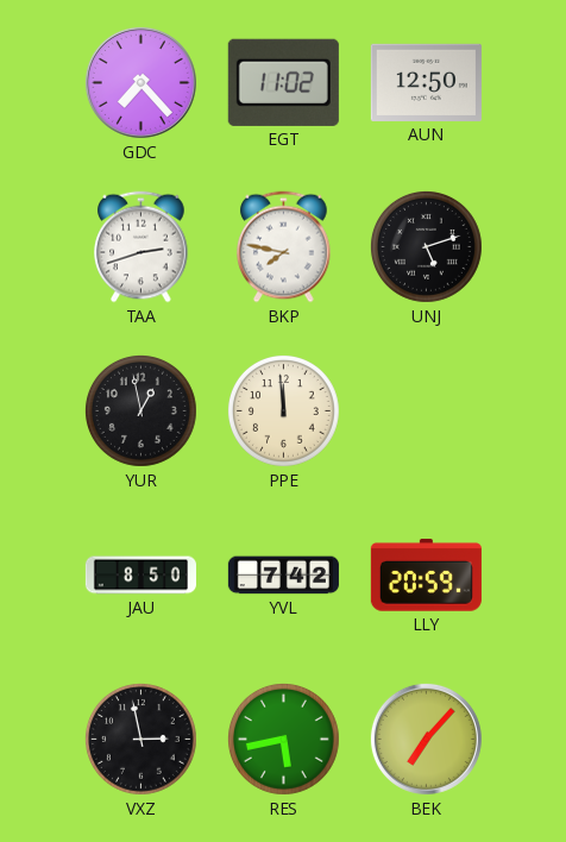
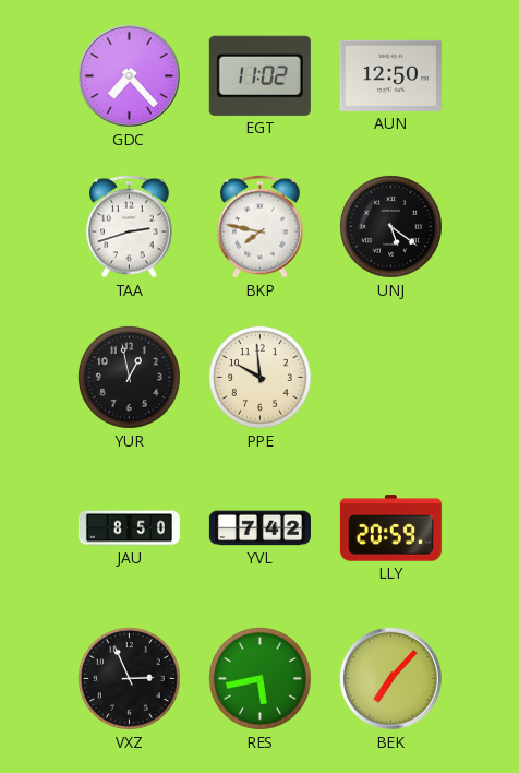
UNJ: 5:12 -> 5:21
PPE: 11:59 -> 9:59
VXZ: 2:58 -> 2:56
